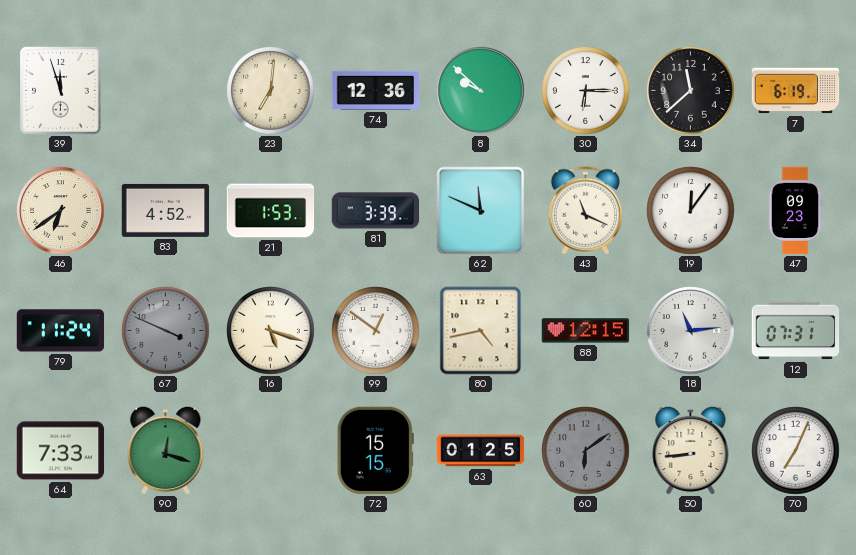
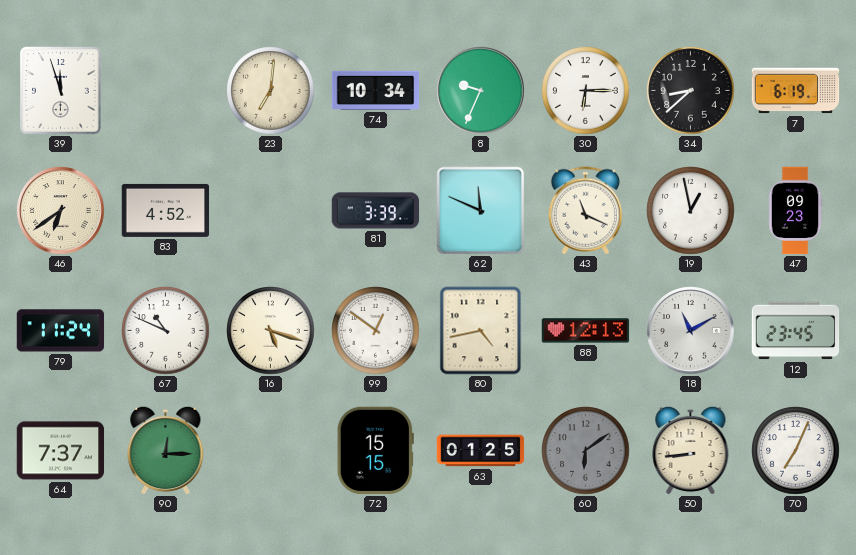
74: 12:36 -> 10:34
8: 9:52 -> 9:34
34: 11:38 -> 8:38
21: 1:53 -> none
19: 12:06 -> 12:58
67: 3:49 -> 10:49
67 dial: grey -> white
88: 12:15 -> 12:13
18: 11:14 -> 11:10
12: 07:31 -> 23:45
64: 7:33 -> 7:37
90: 12:18 -> 12:15
